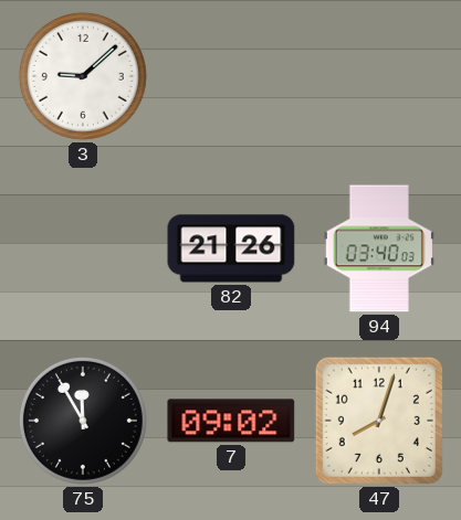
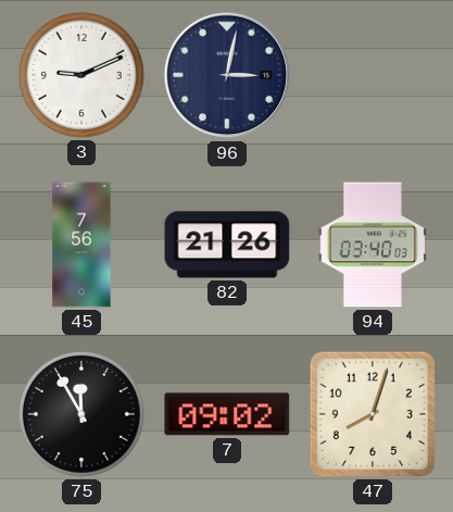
3: 9:08 -> 9:11
96: none -> 3:02
45: none -> 7:56
